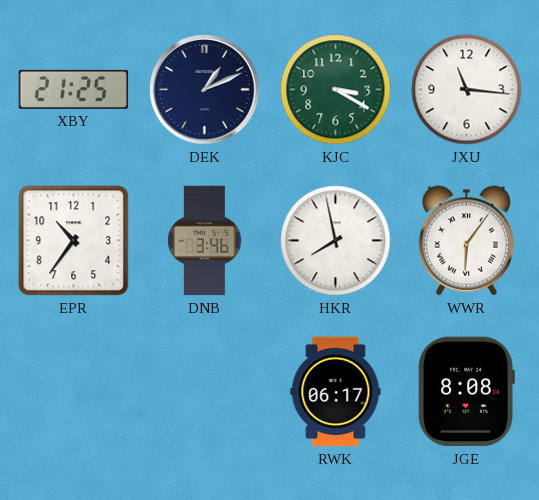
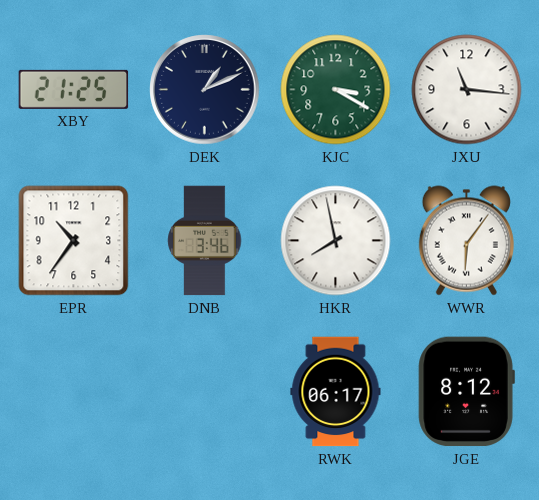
JGE: 8:08 -> 8:12
